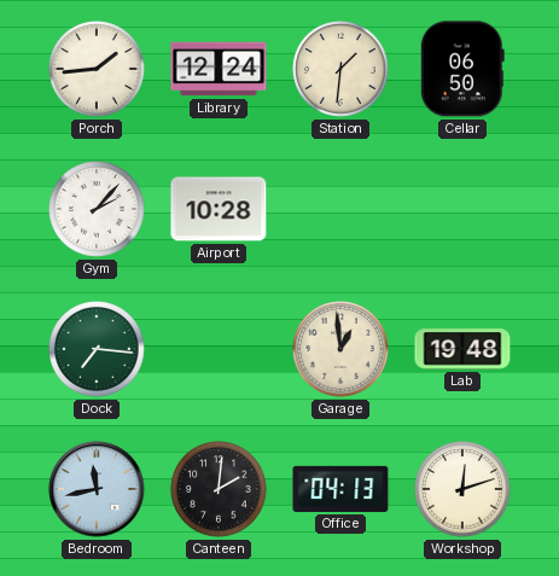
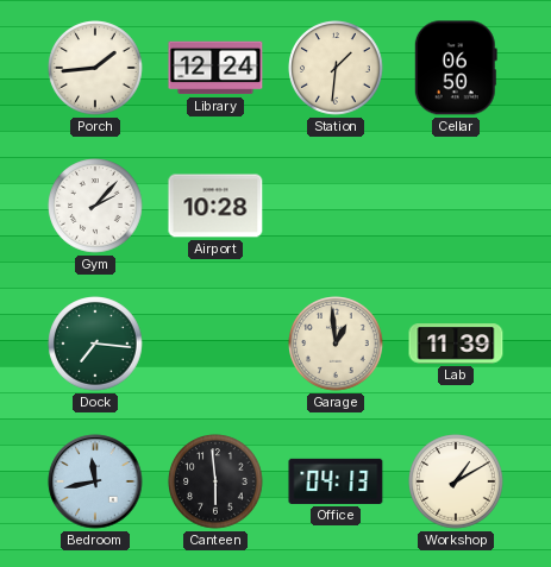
Lab: 19:48 -> 11:39
Canteen: 2:01 -> 5:59
Workshop: 12:12 -> 1:10
